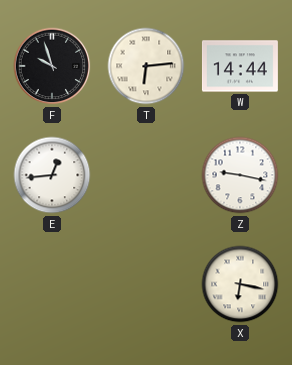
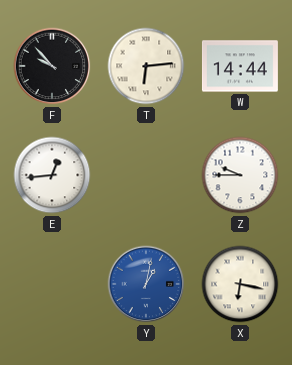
F: 9:57 -> 9:53
Z: 9:17 -> 9:45
Y: none -> 1:02
